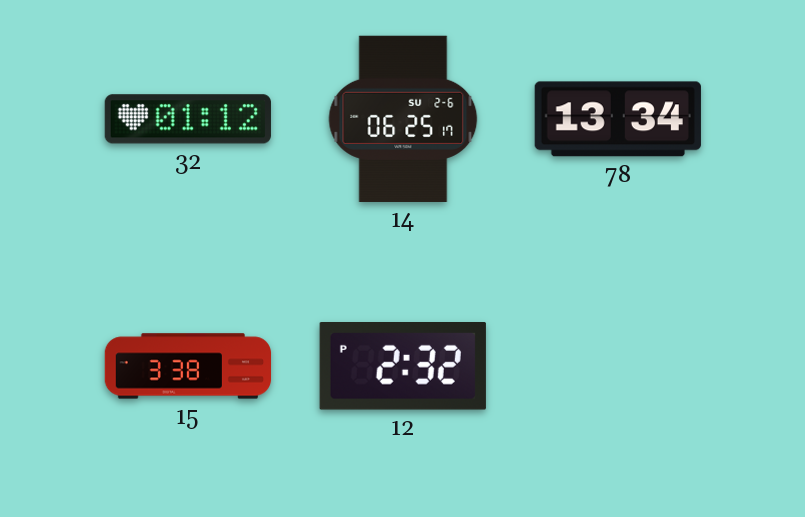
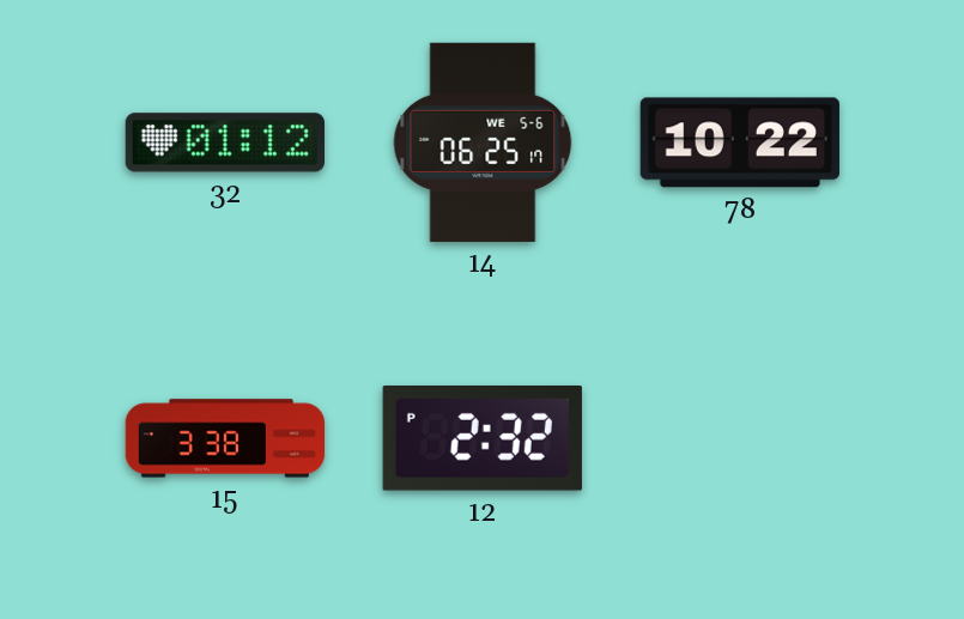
14 date: SU 2-6 -> WE 5-6
78: 13:34 -> 10:22
